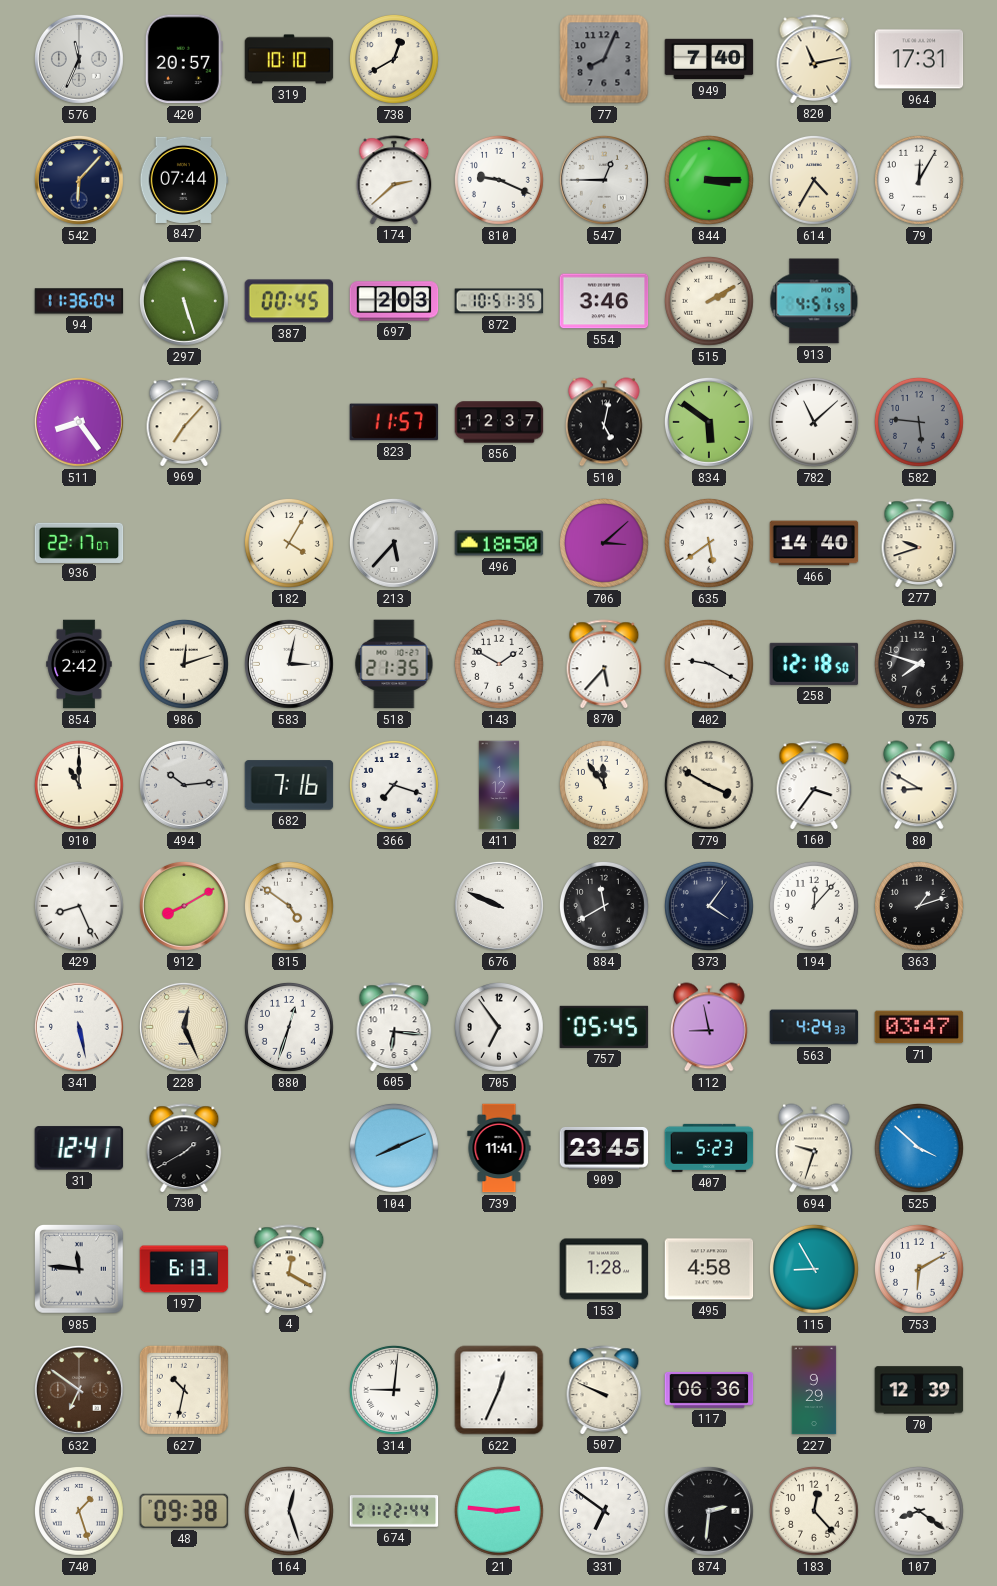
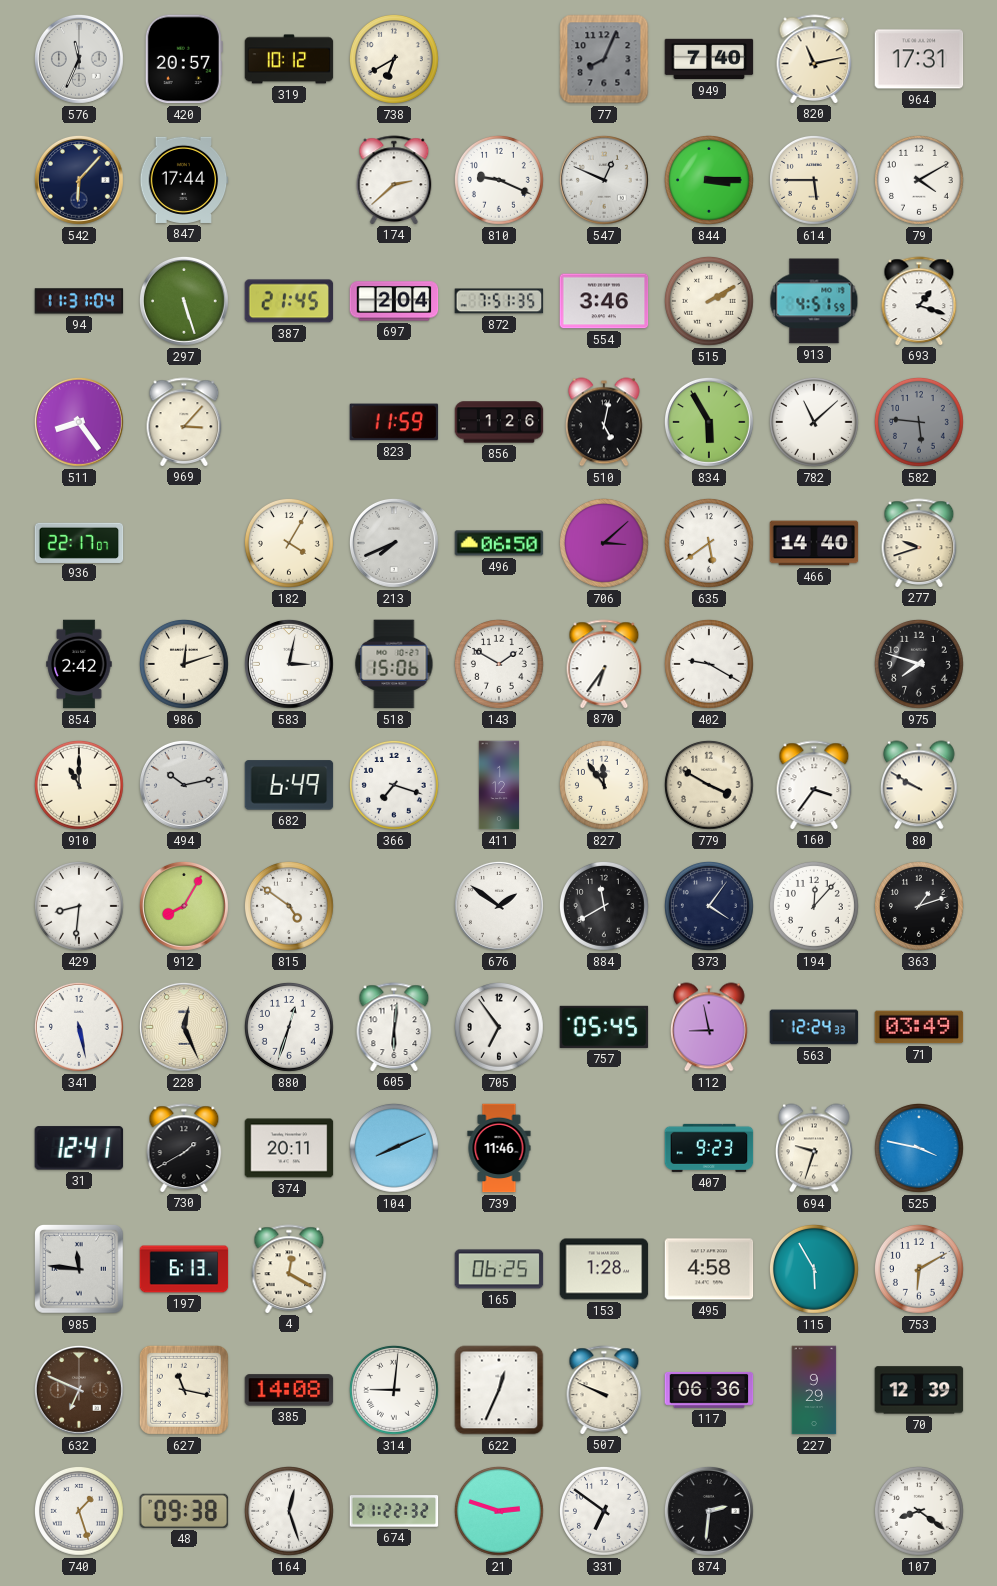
319: 10:10 -> 10:12
738: 12:40 -> 6:40
847: 07:44 -> 17:44
547: 12:45 -> 12:49
614: 4:35 -> 5:45
79: 12:05 -> 4:10
94: 11:36 -> 11:31
387: 00:45 -> 21:45
697: 2:03 -> 2:04
872: 10:51 -> 7:51
693: none -> 1:18
969: 7:07 -> 3:07
823: 11:57 -> 11:59
856: 12:37 -> 1:26
834: 5:51 -> 5:55
213: 5:37 -> 7:41
496: 18:50 -> 06:50
518: 21:35 -> 15:06
870: 5:37 -> 6:36
258: 12:18 -> none
494: 10:14 -> 10:13
682: 7:16 -> 6:49
80: 8:50 -> 9:50
429: 8:26 -> 8:31
912: 8:10 -> 8:05
676: 9:49 -> 1:51
605: 6:16 -> 6:01
563: 4:24 -> 12:24
71: 03:47 -> 03:49
374: none -> 20:11
739: 11:41 -> 11:46
909: 23:45 -> none
407: 5:23 -> 9:23
525: 3:52 -> 3:47
165: none -> 06:25
115: 8:55 -> 5:55
632: 6:51 -> 6:49
627: 10:32 -> 11:17
385: none -> 14:08
674: 21:22:44 -> 21:22:32
21: 2:46 -> 2:48
183: 12:23 -> none
